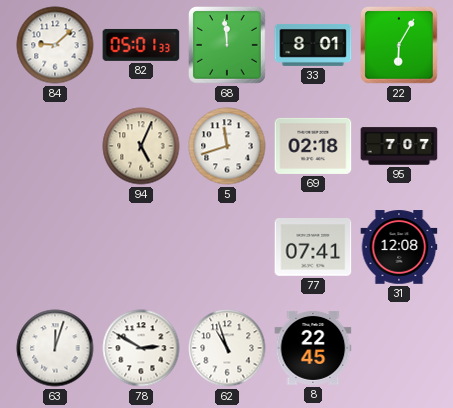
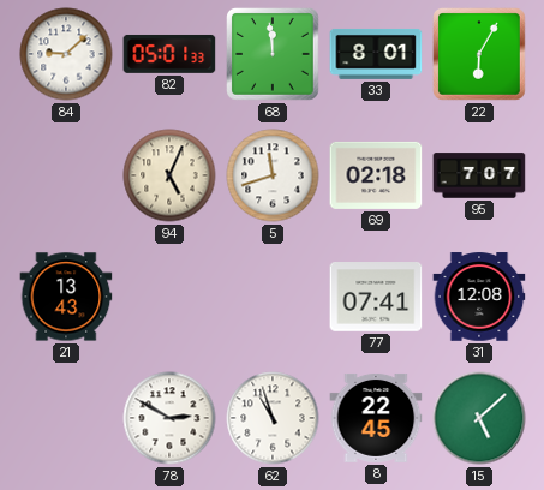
21: none -> 13:43
63: 12:03 -> none
15: none -> 5:08
